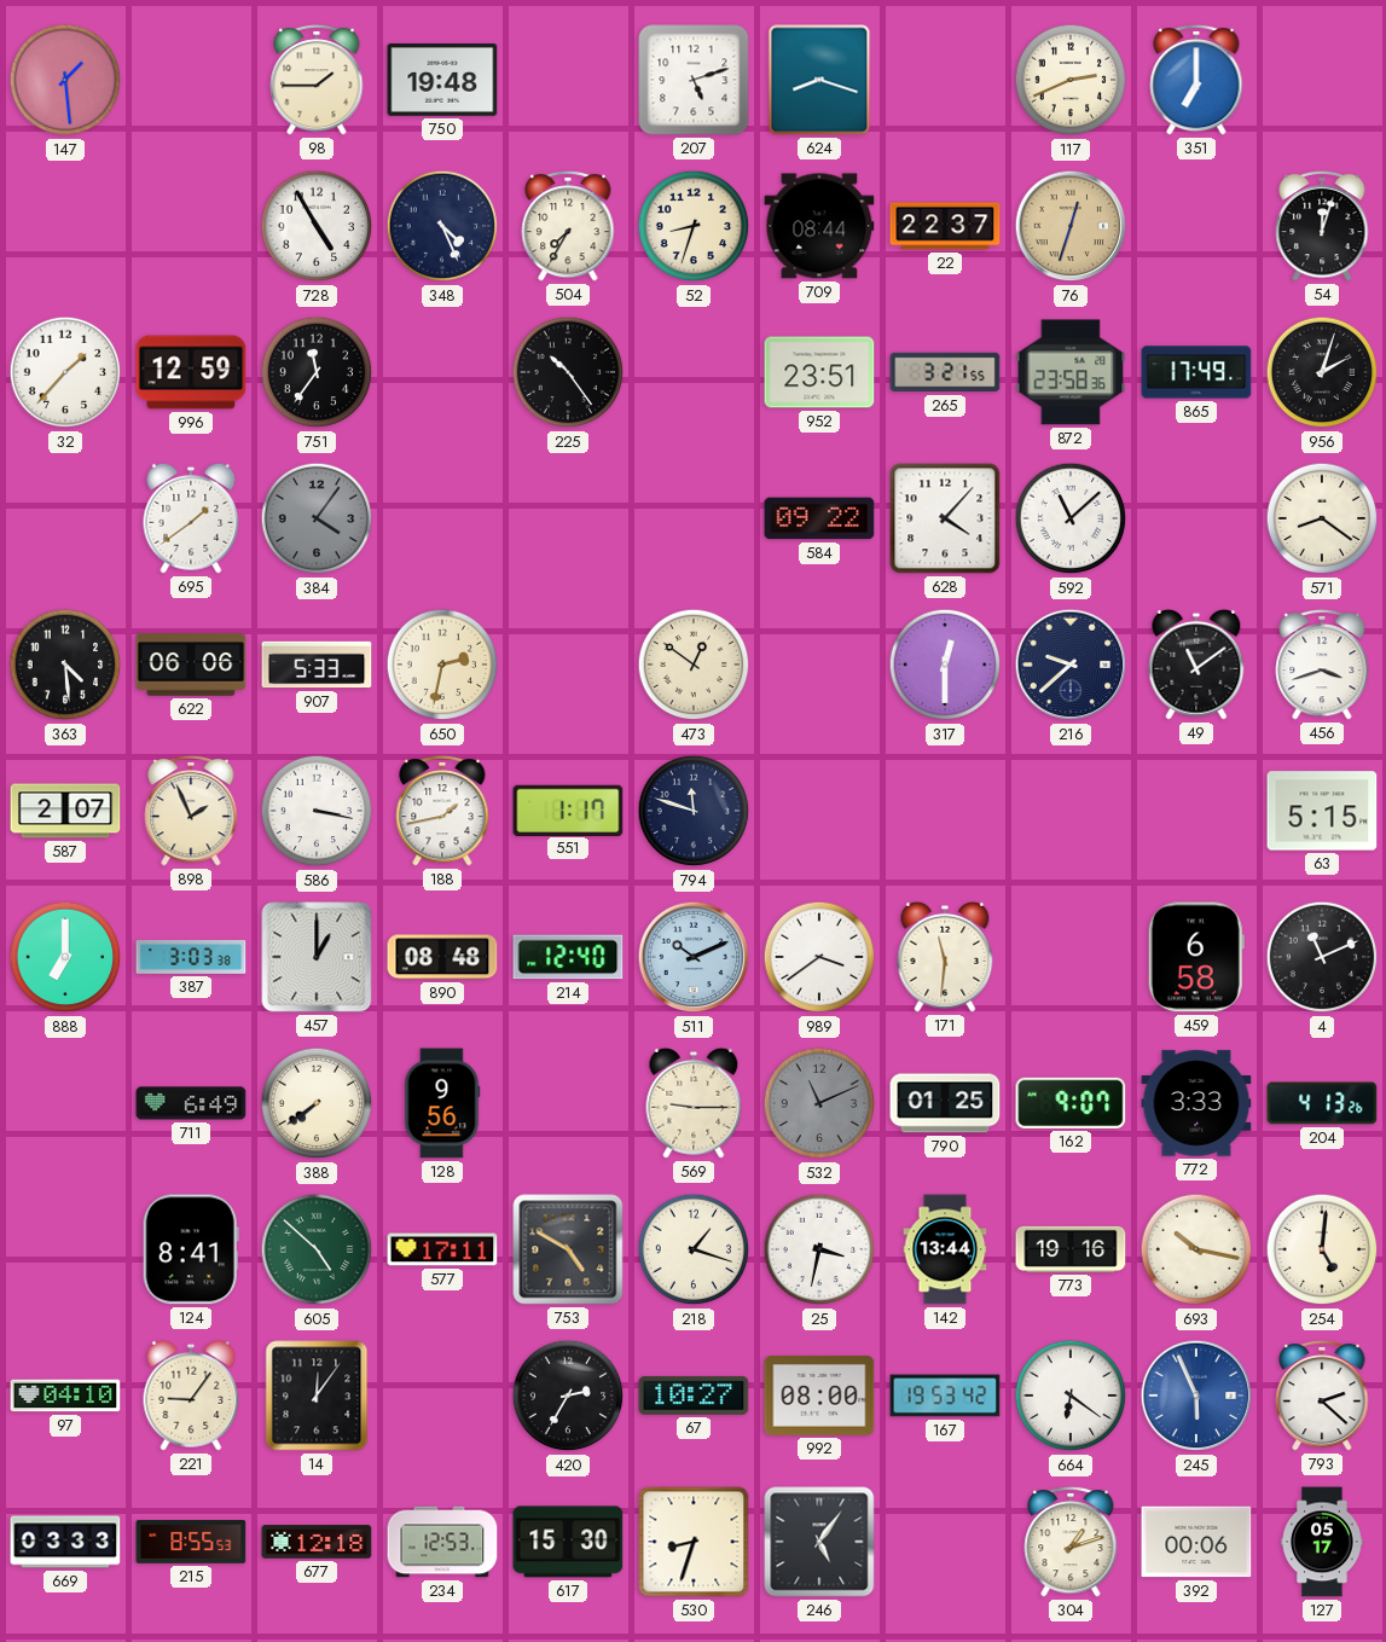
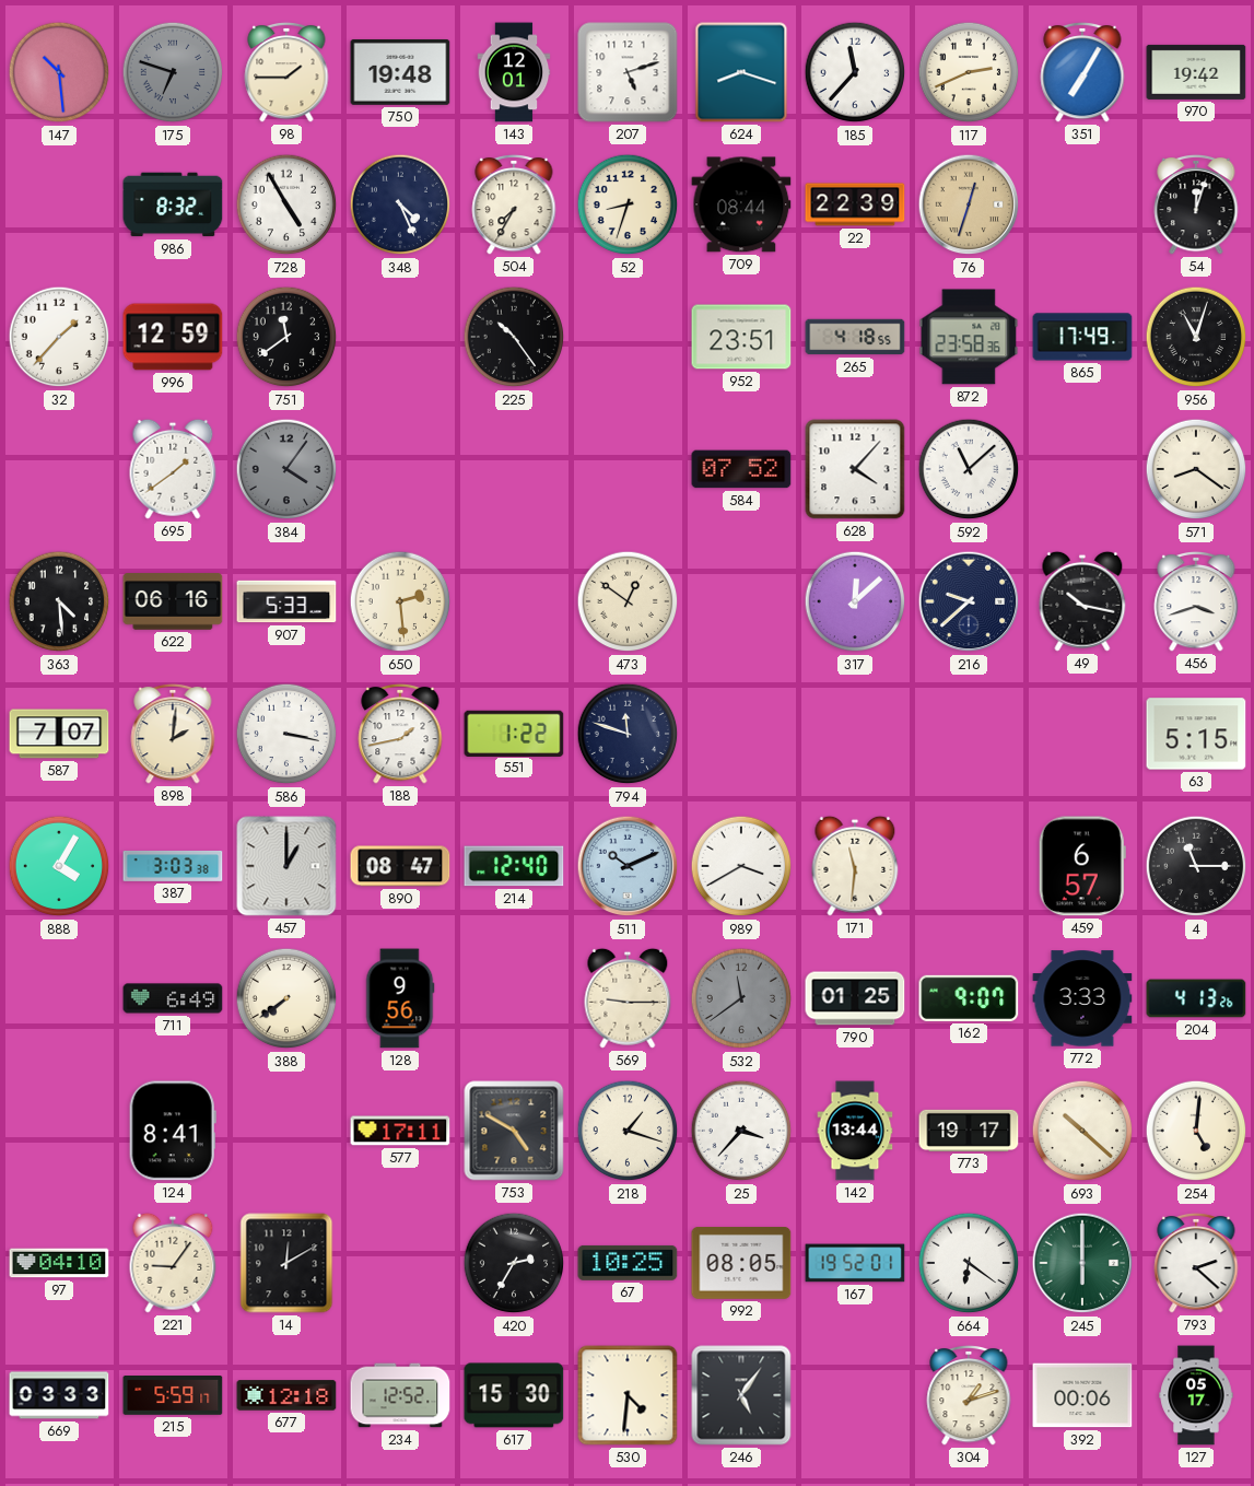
147: 1:29 -> 10:29
175: none -> 6:48
143: none -> 12:01
185: none -> 11:37
351: 7:00 -> 7:05
970: none -> 19:42
986: none -> 8:32
22: 22:37 -> 22:39
751: 11:36 -> 11:39
265: 3:21 -> 4:18
956: 2:03 -> 11:03
584: 09:22 -> 07:52
622: 06:06 -> 06:16
650: 2:32 -> 2:29
317: 12:30 -> 12:08
49: 11:09 -> 10:17
587: 2:07 -> 7:07
898: 1:56 -> 2:01
551: 1:17 -> 1:22
888: 7:00 -> 4:05
890: 08:48 -> 08:47
989: 3:39 -> 3:40
459: 6:58 -> 6:57
4: 11:11 -> 11:15
532: 11:11 -> 11:39
605: 4:52 -> none
25: 3:32 -> 3:37
773: 19:16 -> 19:17
693: 10:17 -> 10:22
14: 12:06 -> 12:10
67: 10:27 -> 10:25
992: 08:00 -> 08:05
167: 19:53 -> 19:52
245: 5:56 -> 6:00
245 dial: blue -> green
215: 8:55 -> 5:59
234: 12:53 -> 12:52
530: 8:33 -> 4:31
